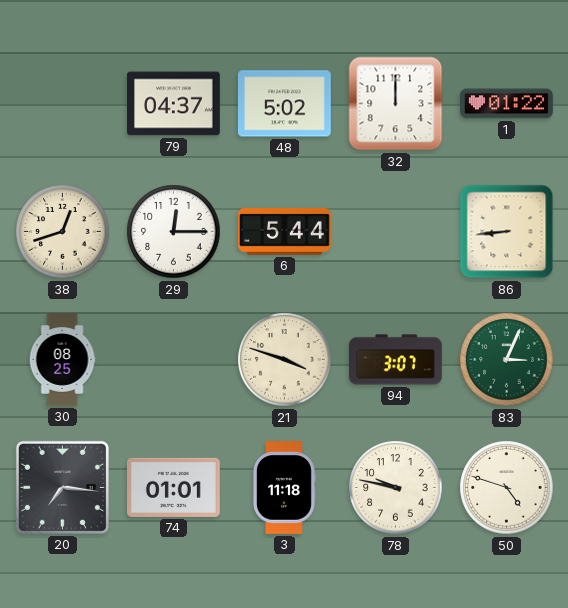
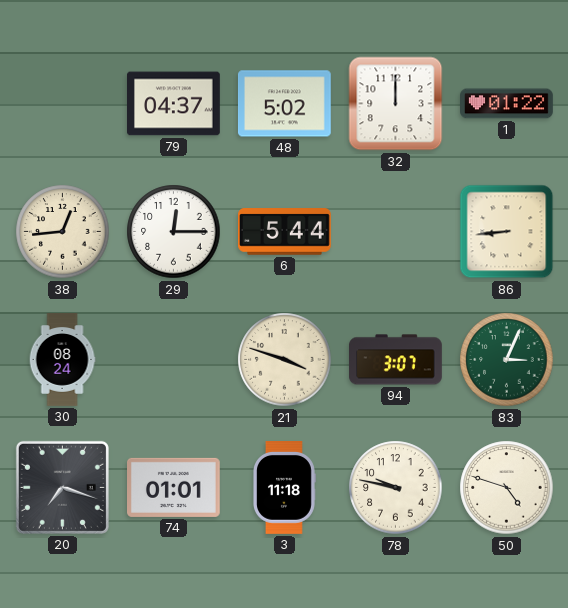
38: 12:42 -> 12:44
30: 08:25 -> 08:24
20: 7:16 -> 7:18
